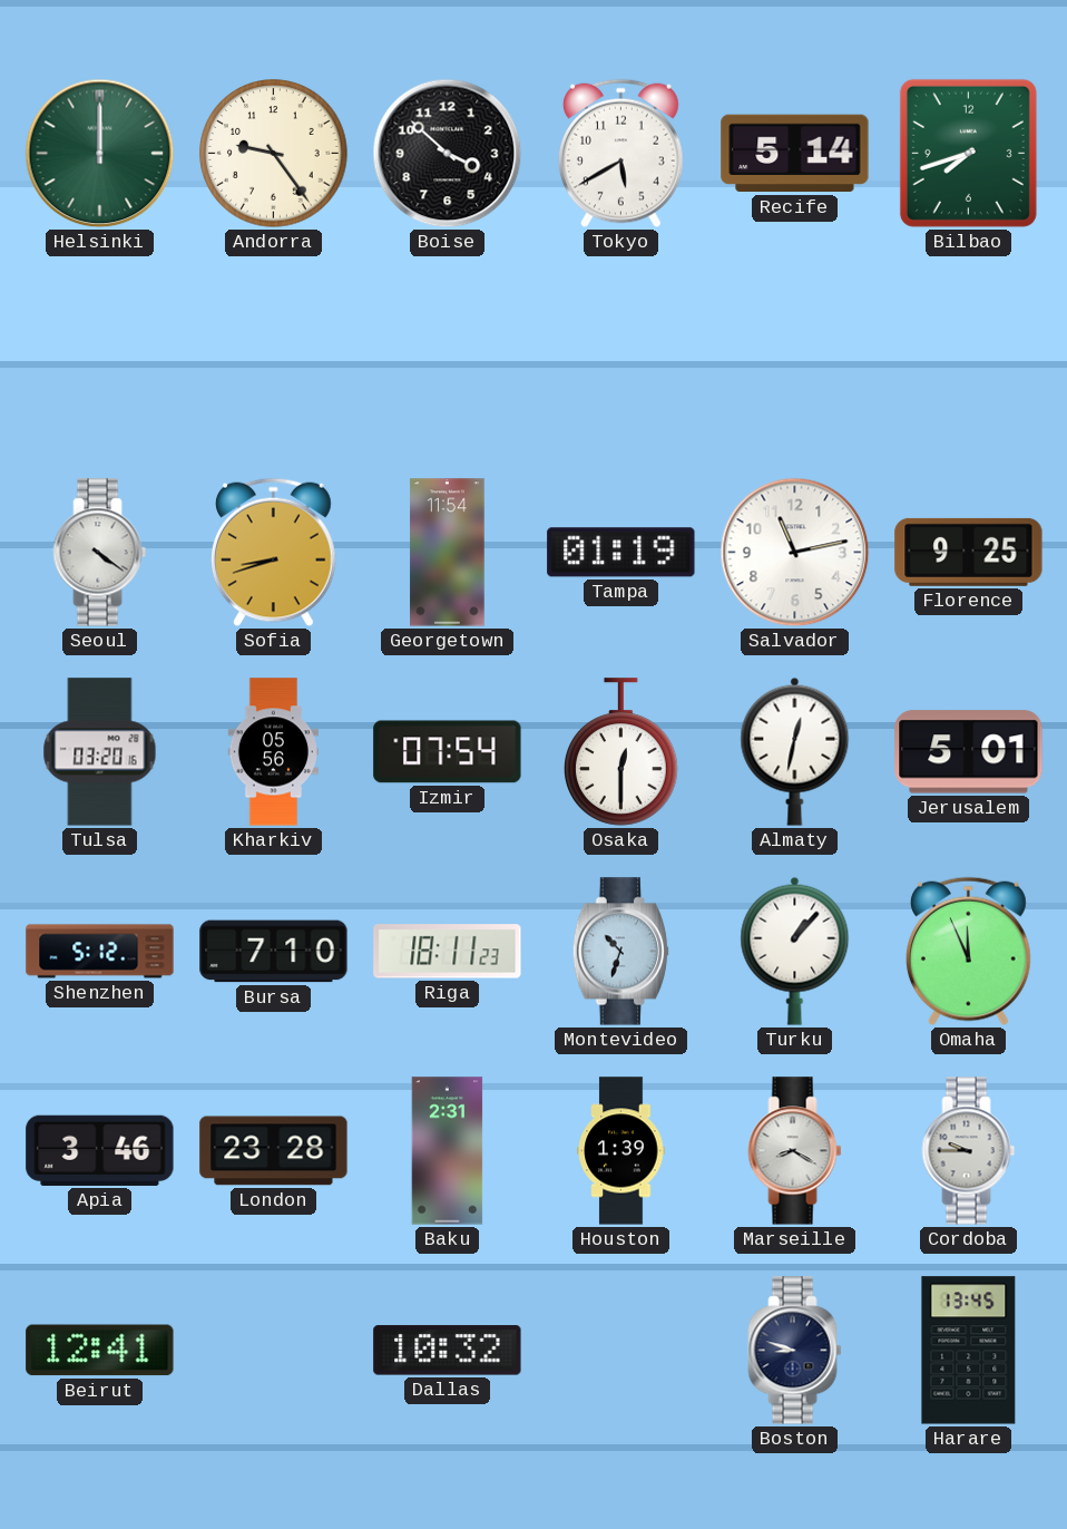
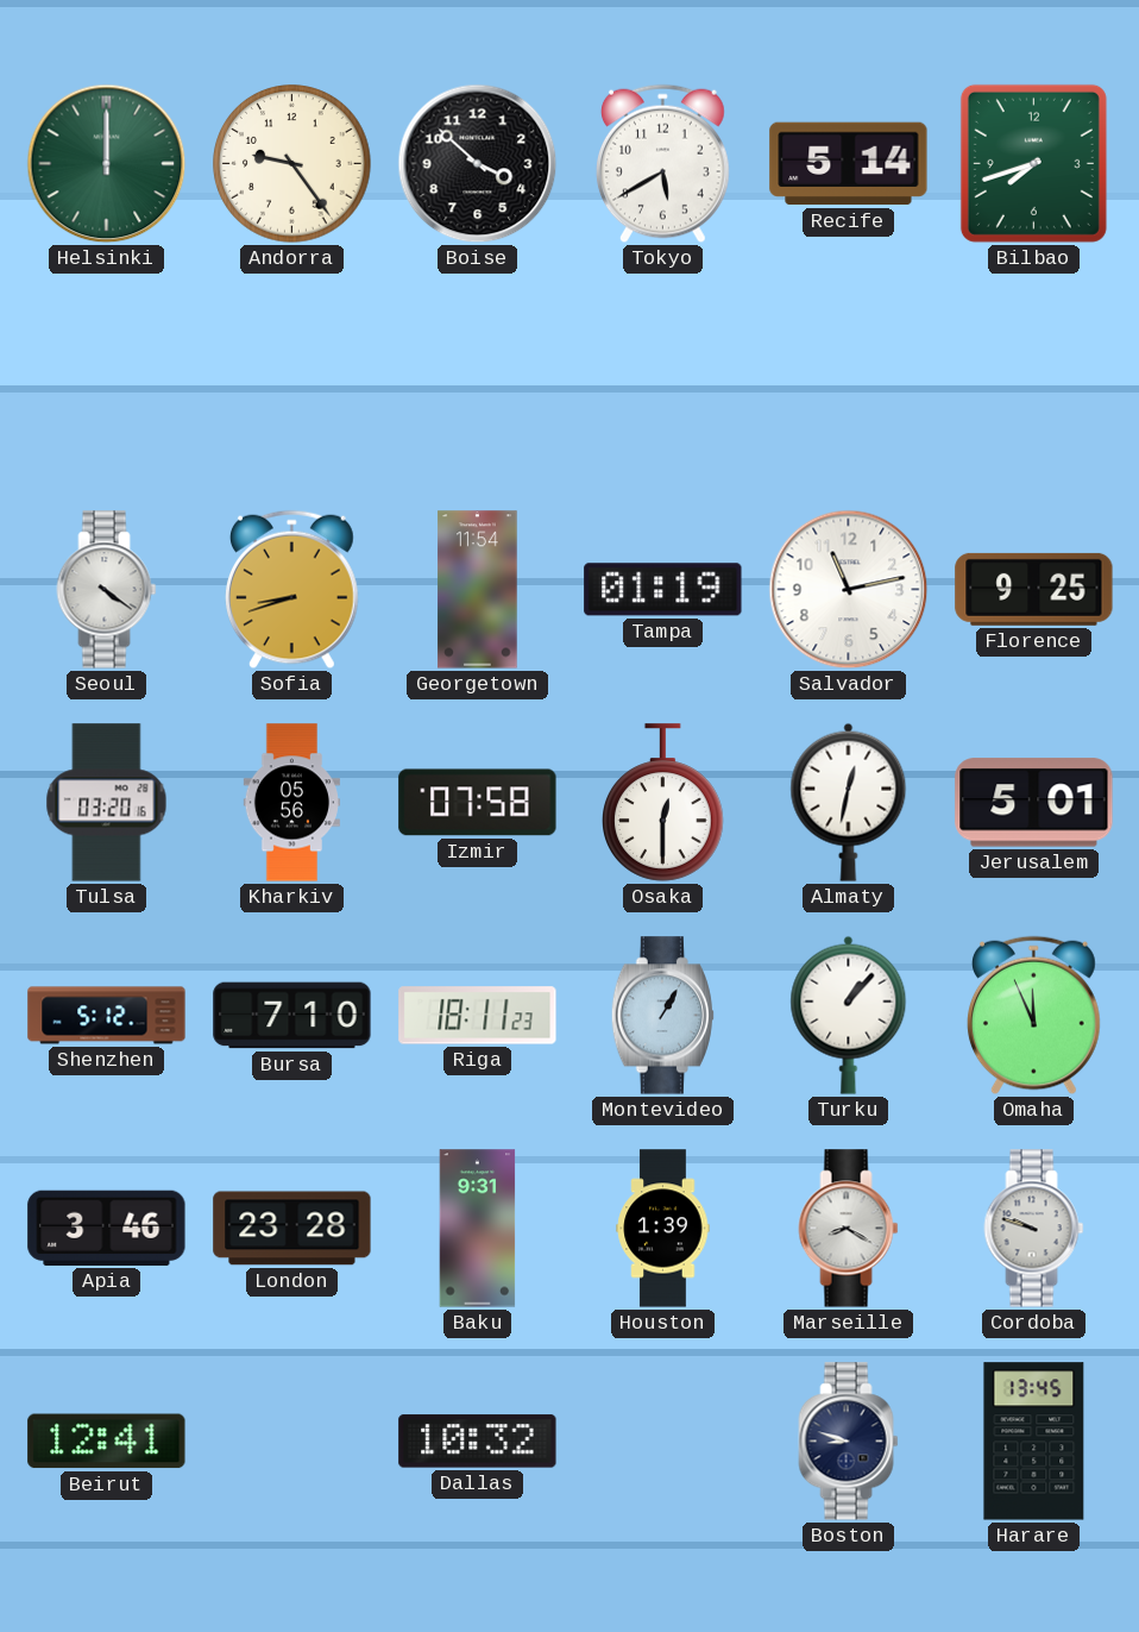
Izmir: 07:54 -> 07:58
Montevideo: 10:33 -> 1:05
Baku: 2:31 -> 9:31
Cordoba: 9:45 -> 9:48
